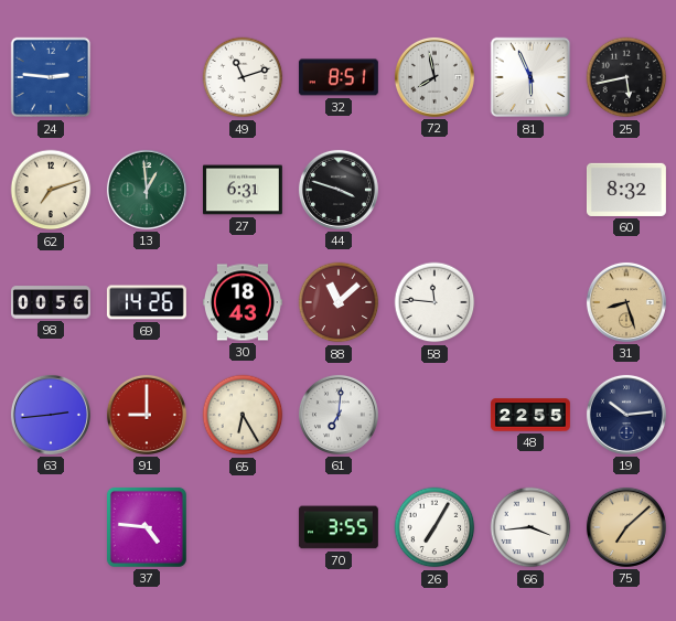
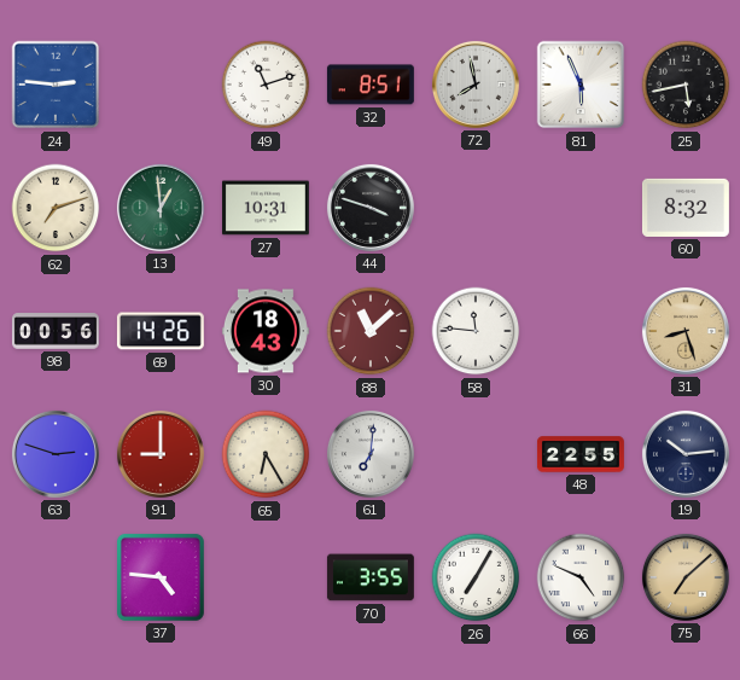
27: 6:31 -> 10:31
63: 2:44 -> 2:48
66: 3:44 -> 4:49
